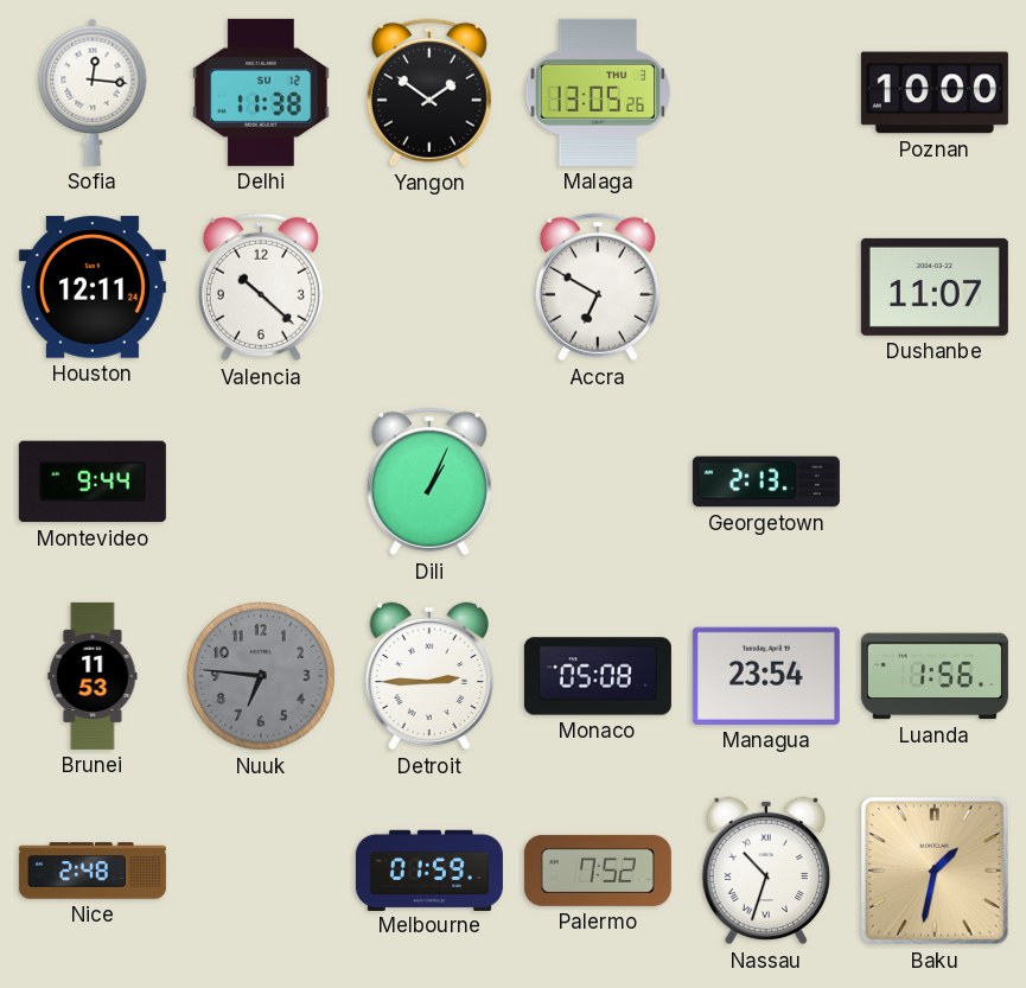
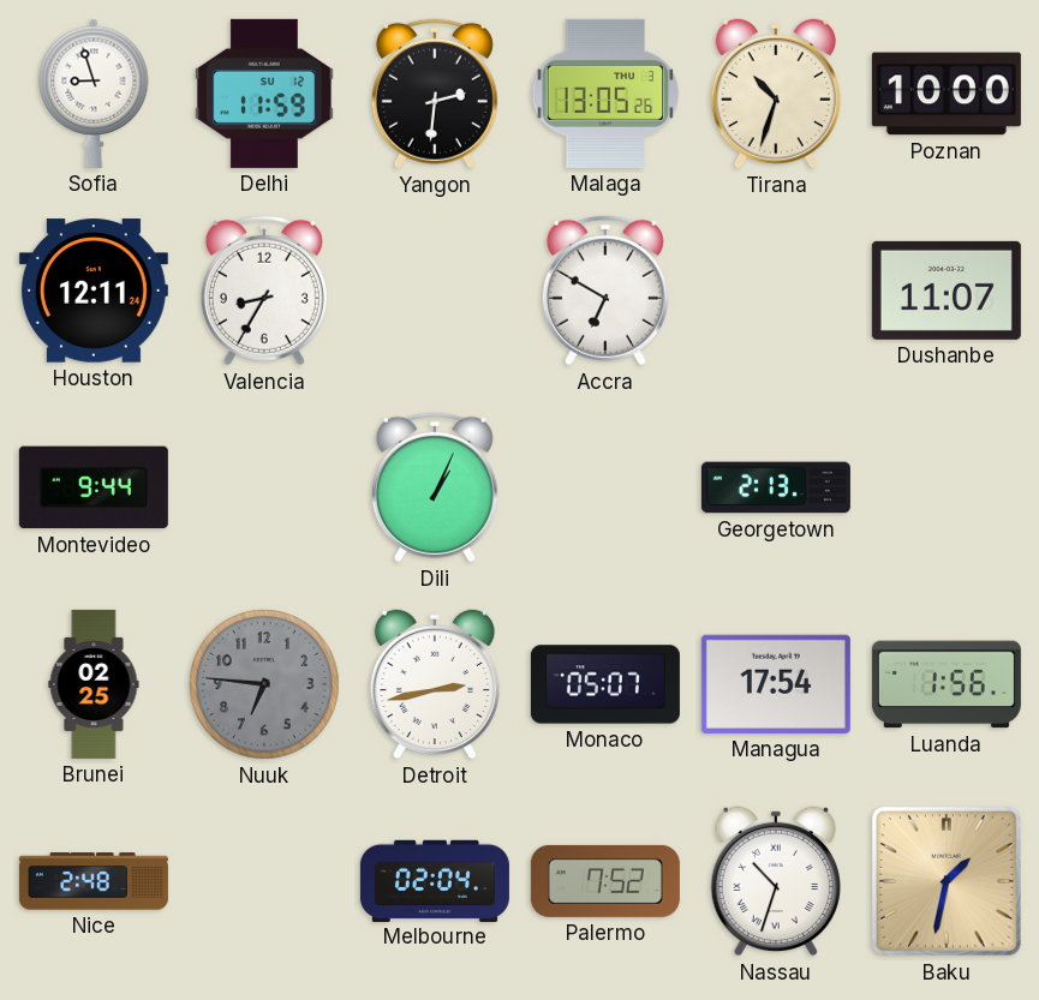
Sofia: 12:16 -> 8:57
Delhi: 11:38 -> 11:59
Yangon: 1:51 -> 2:31
Tirana: none -> 10:33
Valencia: 10:22 -> 8:35
Brunei: 11:53 -> 02:25
Detroit: 2:45 -> 2:43
Monaco: 05:08 -> 05:07
Managua: 23:54 -> 17:54
Melbourne: 01:59 -> 02:04
